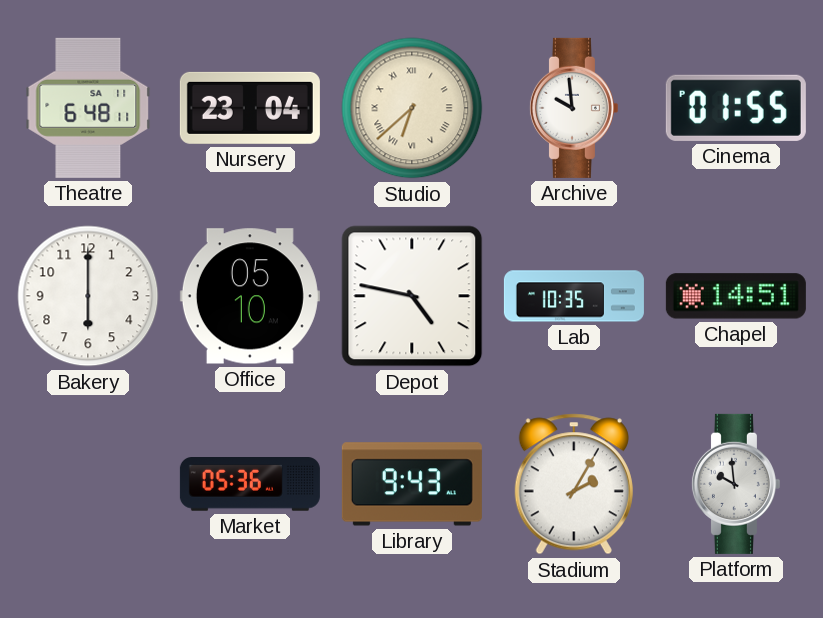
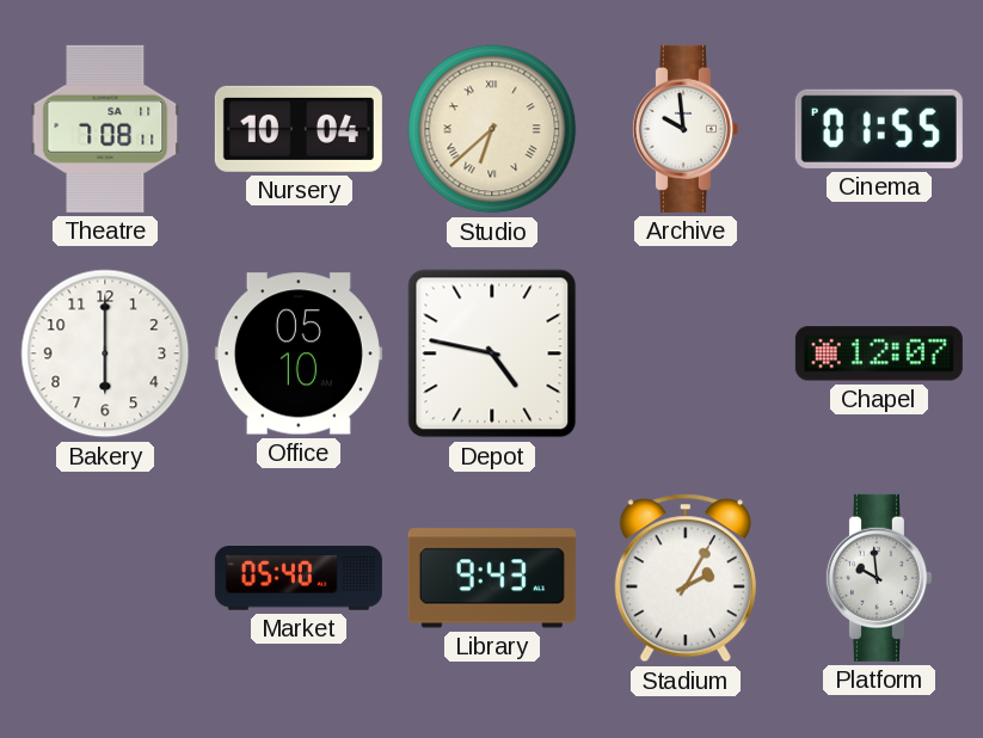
Theatre: 6:48 -> 7:08
Nursery: 23:04 -> 10:04
Lab: 10:35 -> none
Chapel: 14:51 -> 12:07
Market: 05:36 -> 05:40
